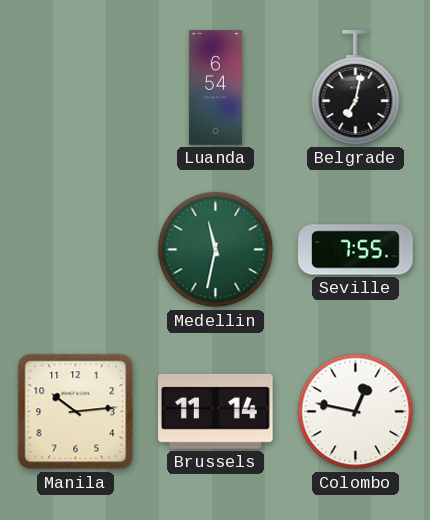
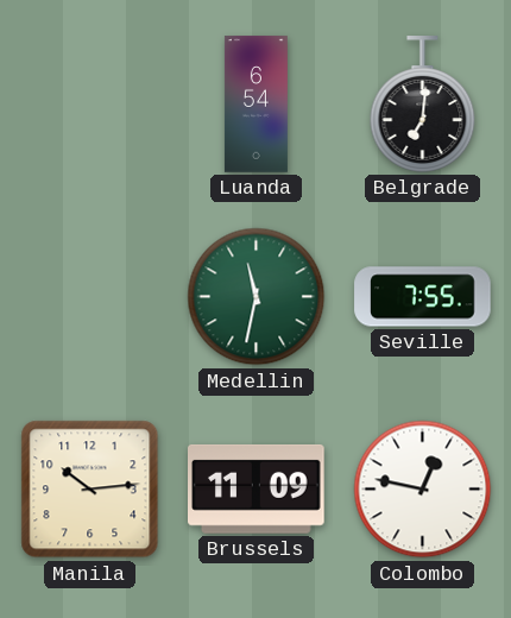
Belgrade: 7:02 -> 7:01
Brussels: 11:14 -> 11:09
